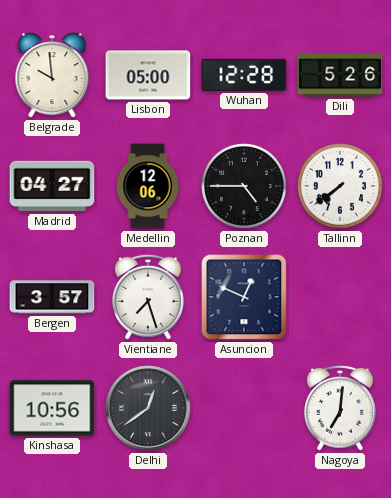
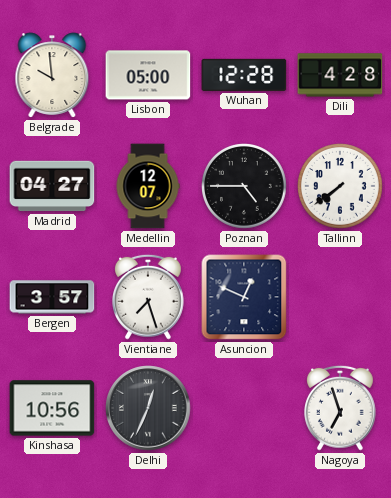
Dili: 5:26 -> 4:28
Medellin: 12:06 -> 12:07
Delhi: 12:39 -> 12:34
Nagoya: 7:01 -> 6:57
